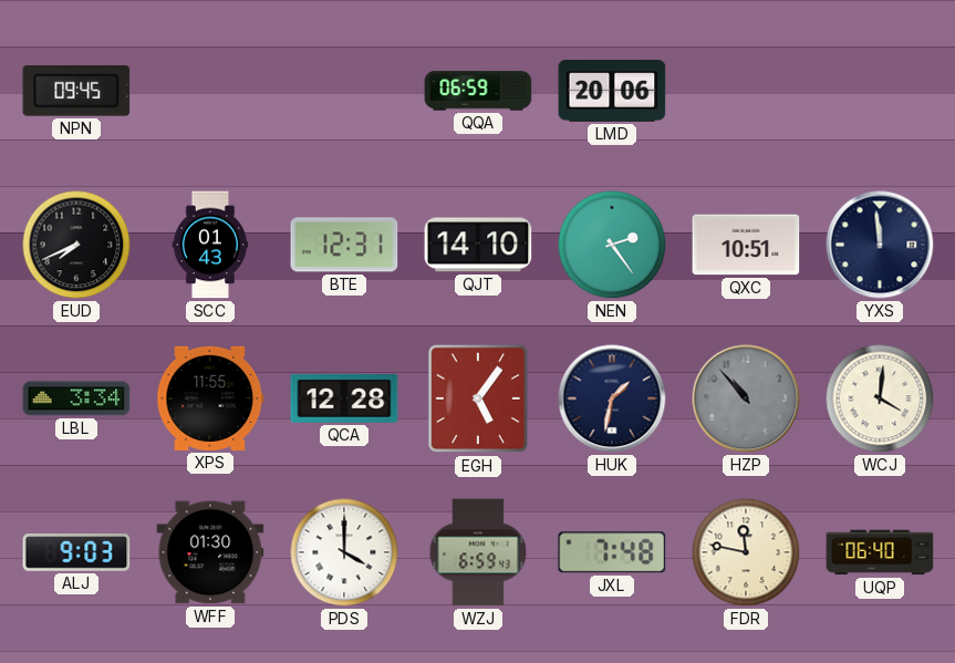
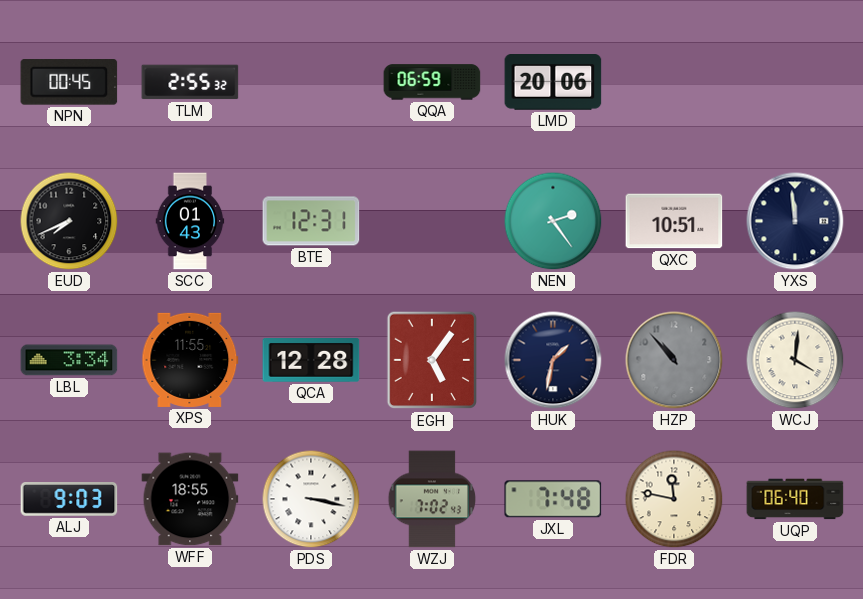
NPN: 09:45 -> 00:45
TLM: none -> 2:55
QJT: 14:10 -> none
WFF: 01:30 -> 18:55
PDS: 4:00 -> 3:17
WZJ: 6:59 -> 7:02
